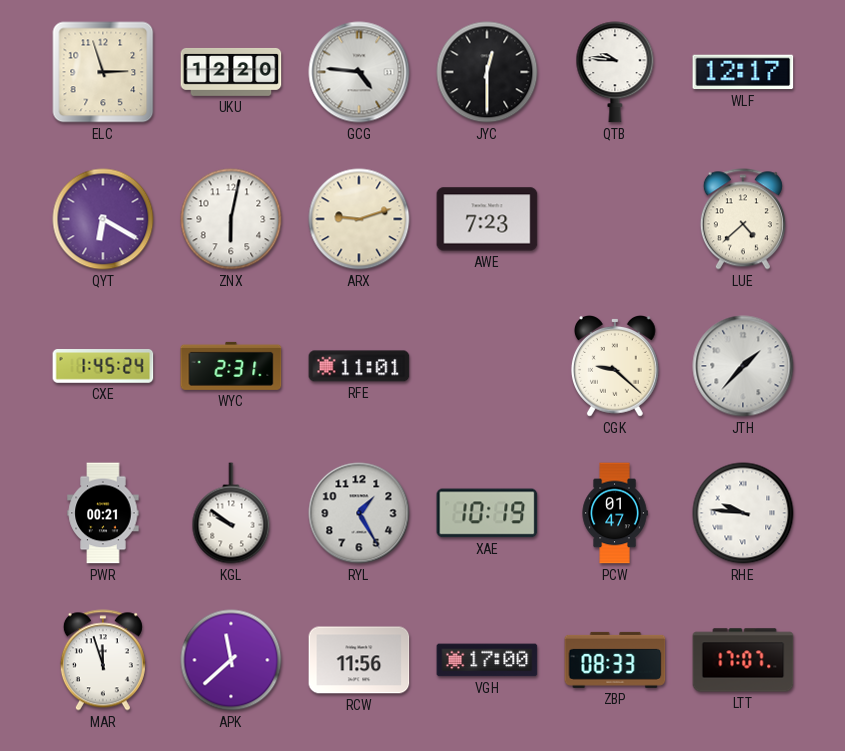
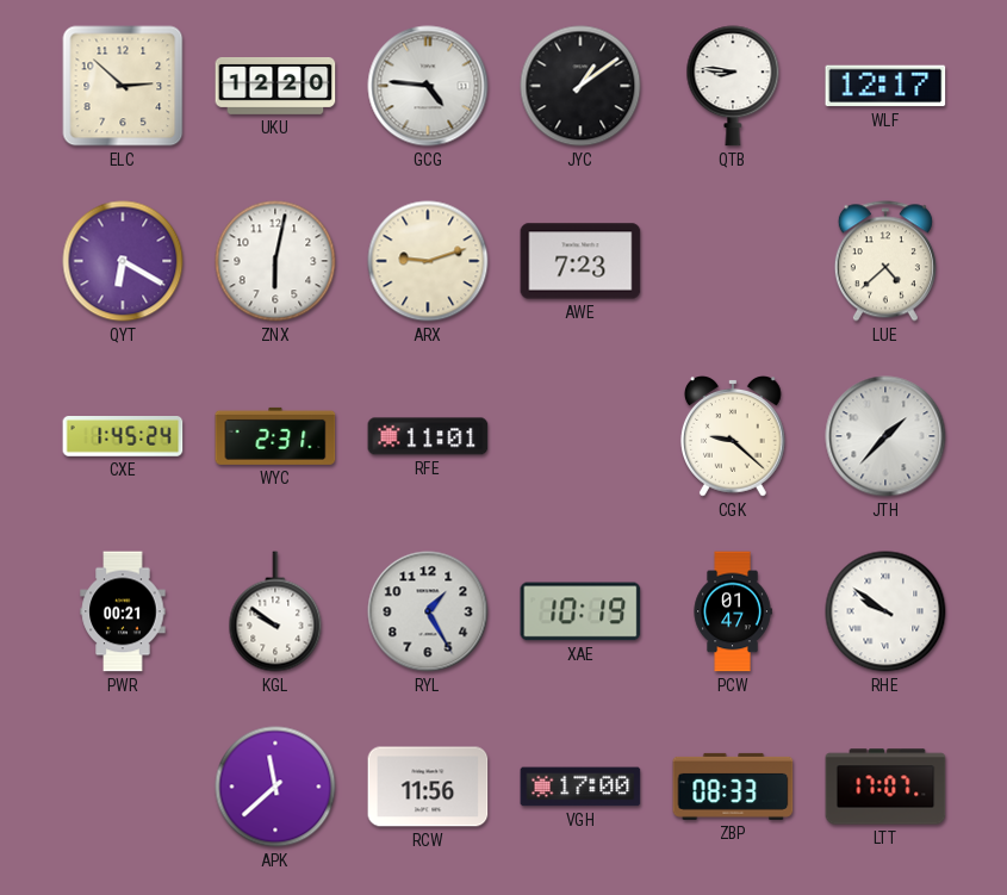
ELC: 2:57 -> 2:52
JYC: 12:30 -> 1:09
QTB: 9:46 -> 8:46
RHE: 9:46 -> 9:51
MAR: 11:57 -> none
